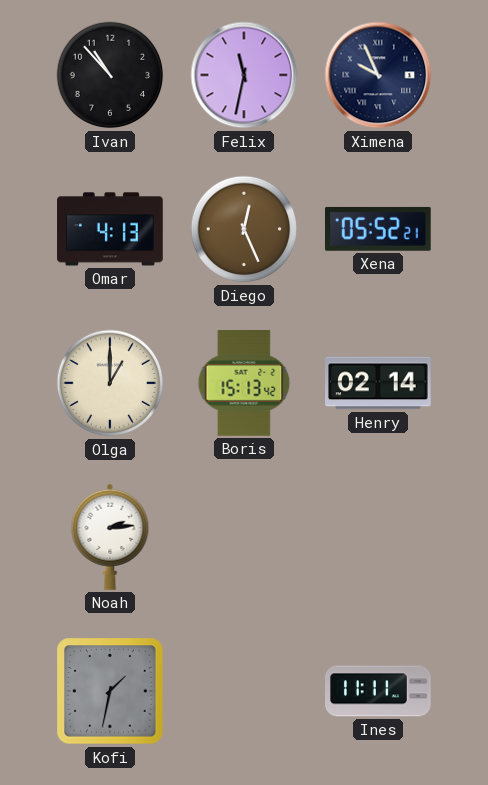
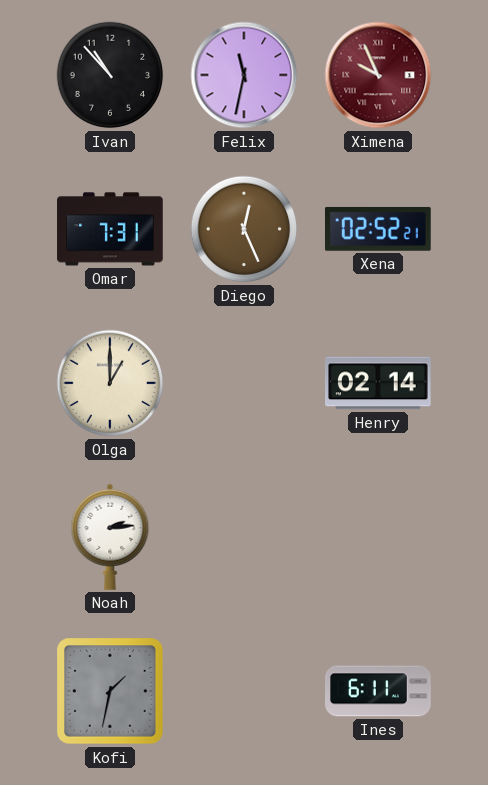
Ximena dial: navy -> burgundy
Omar: 4:13 -> 7:31
Xena: 05:52 -> 02:52
Boris: 15:13 -> none
Ines: 11:11 -> 6:11
